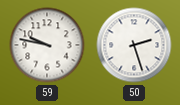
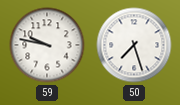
50: 2:27 -> 7:27
